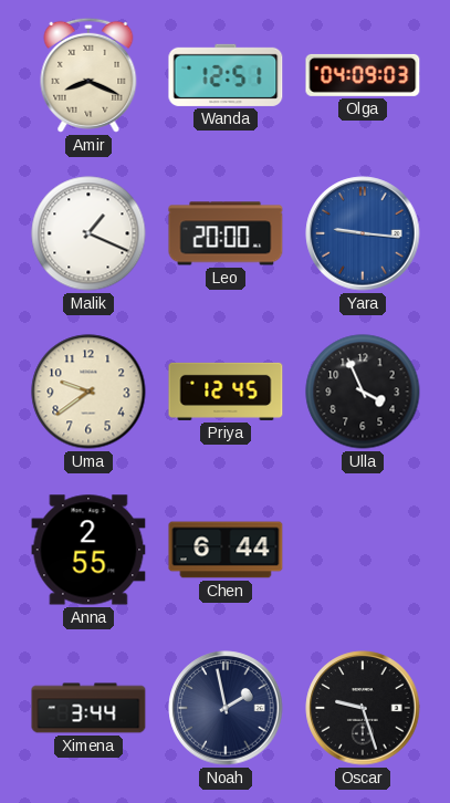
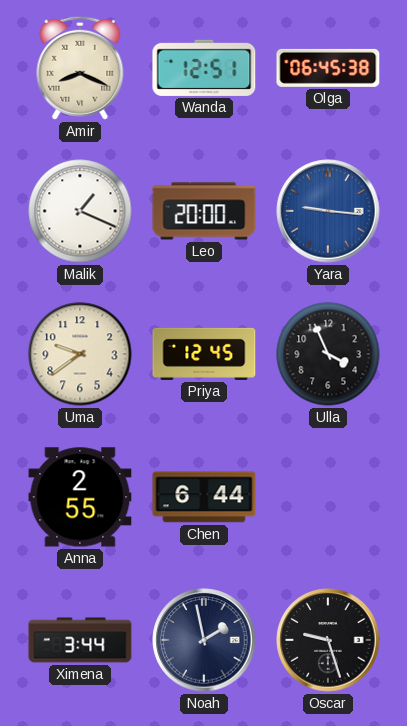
Olga: 04:09 -> 06:45
